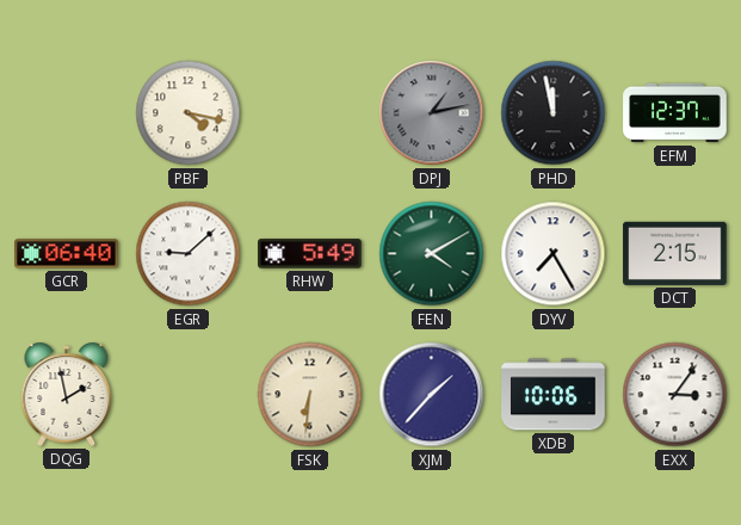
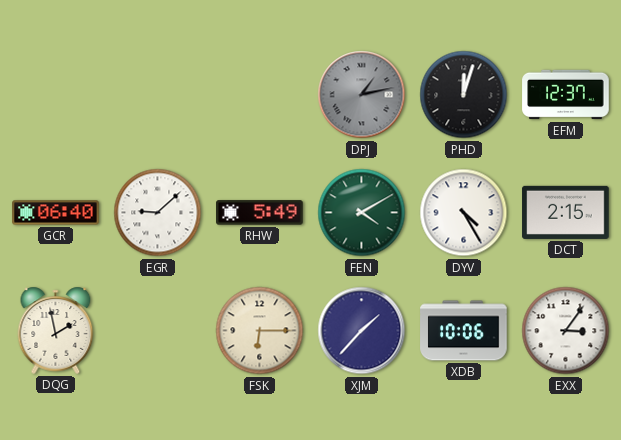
PBF: 4:17 -> none
PHD: 11:58 -> 12:03
DYV: 7:25 -> 4:25
FSK: 6:31 -> 6:15
